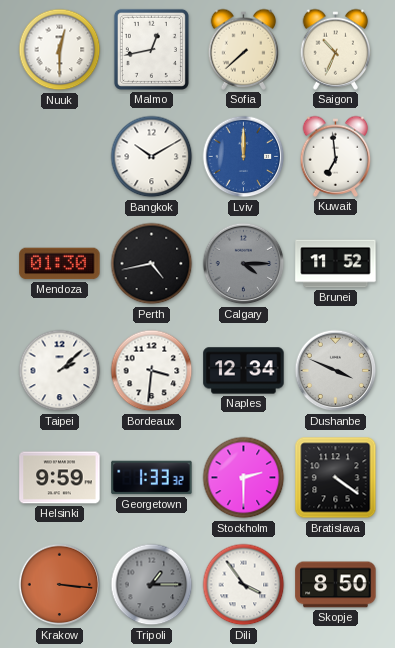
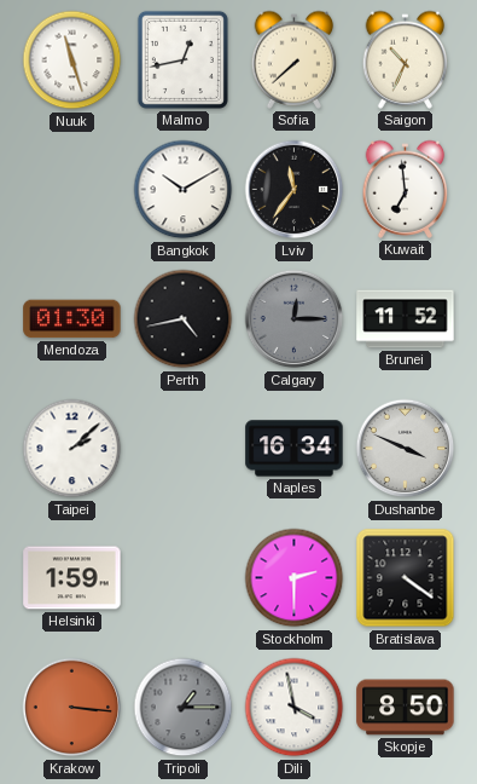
Nuuk: 12:30 -> 11:27
Lviv: 12:00 -> 11:36
Lviv dial: blue -> black
Calgary: 4:15 -> 12:15
Bordeaux: 3:31 -> none
Naples: 12:34 -> 16:34
Helsinki: 9:59 -> 1:59
Georgetown: 1:33 -> none
Dili: 3:54 -> 3:58
